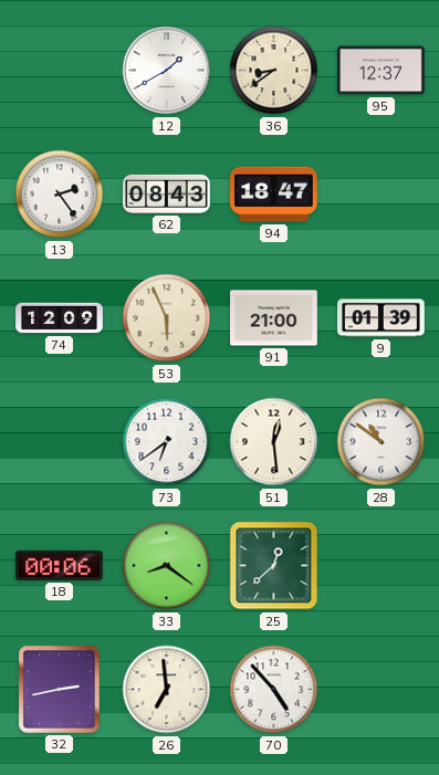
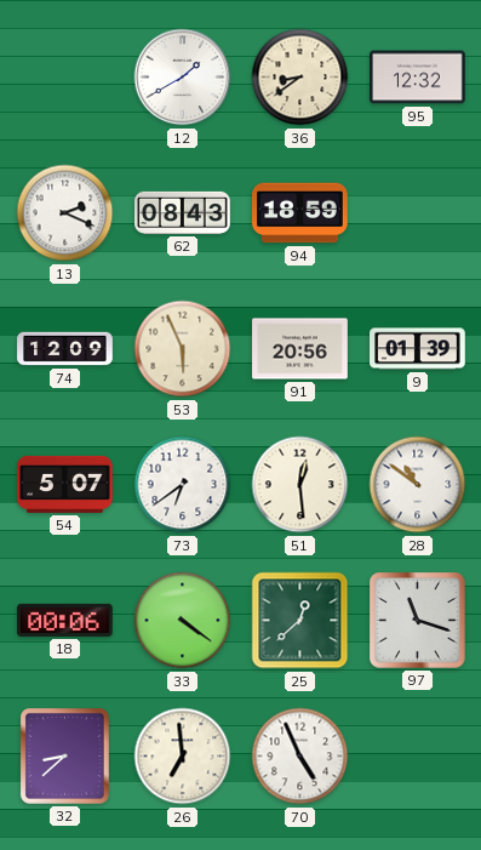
95: 12:37 -> 12:32
13: 2:24 -> 2:19
94: 18:47 -> 18:59
91: 21:00 -> 20:56
54: none -> 5:07
33: 8:21 -> 4:21
97: none -> 11:18
32: 2:43 -> 8:38
70: 4:53 -> 4:56
